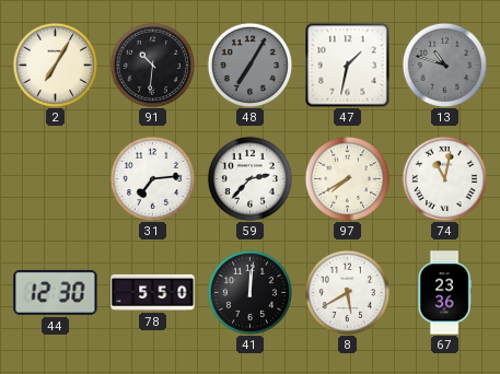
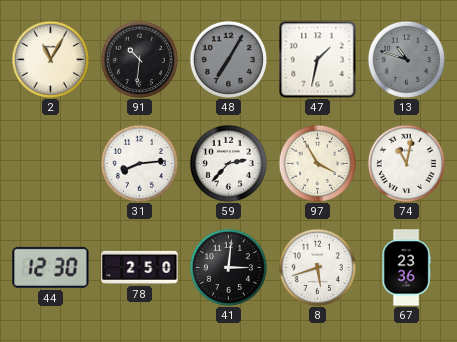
2: 7:05 -> 11:05
31: 7:14 -> 8:14
97: 7:40 -> 3:55
78: 5:50 -> 2:50
41: 12:01 -> 3:01
8: 5:40 -> 5:42
